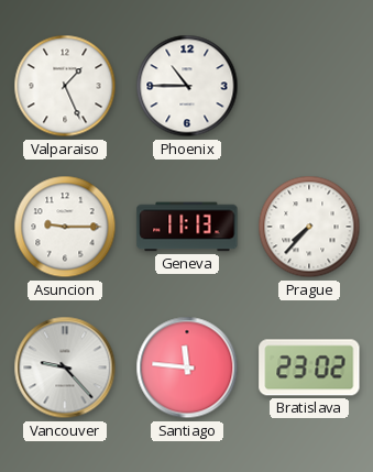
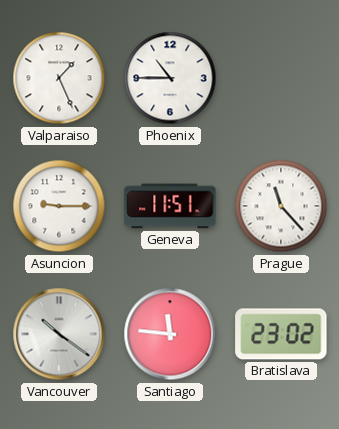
Geneva: 11:13 -> 11:51
Prague: 7:37 -> 11:23
Vancouver: 9:23 -> 10:21
